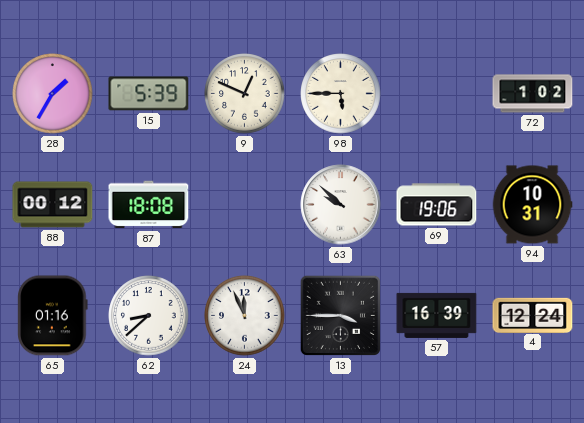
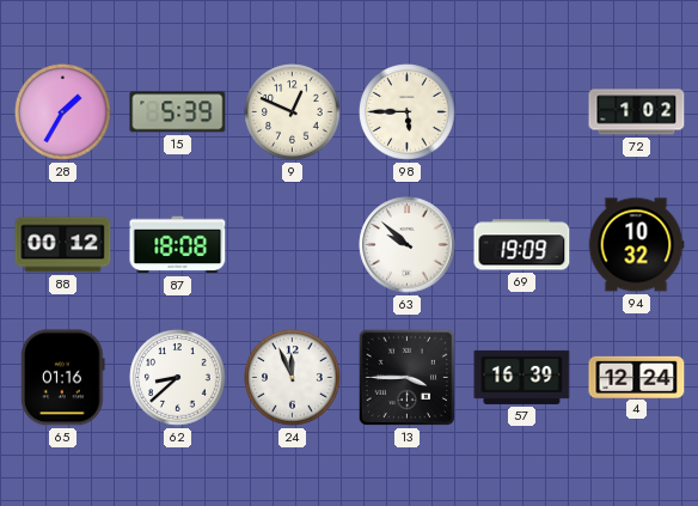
69: 19:06 -> 19:09
94: 10:31 -> 10:32
